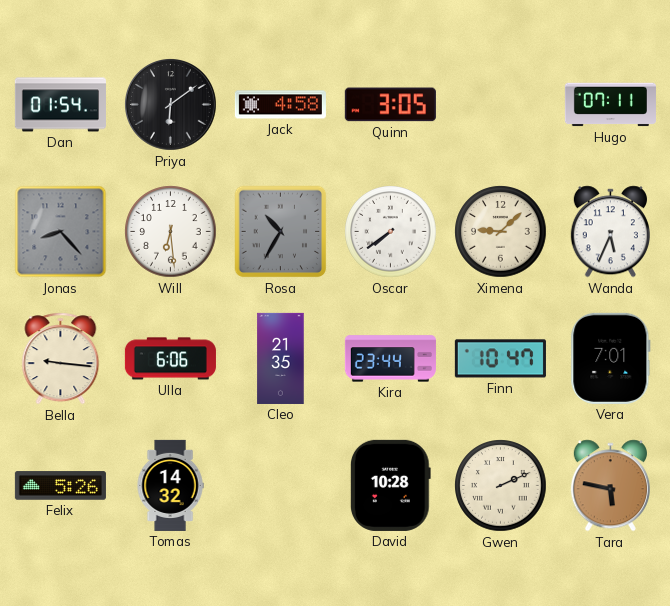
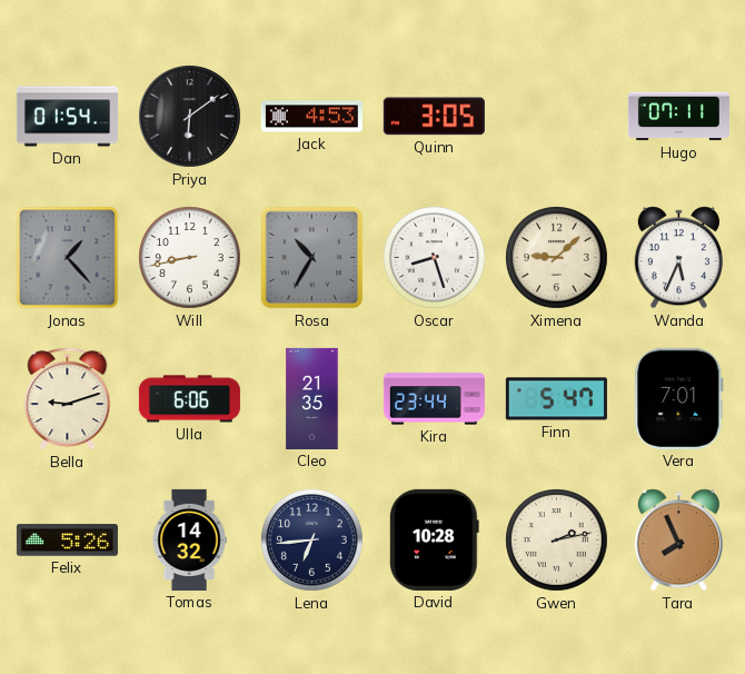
Jack: 4:58 -> 4:53
Jonas: 8:23 -> 1:23
Will: 6:29 -> 8:43
Oscar: 7:39 -> 8:27
Bella: 9:16 -> 9:12
Finn: 10:47 -> 5:47
Lena: none -> 6:44
Gwen: 2:11 -> 2:13
Tara: 5:47 -> 7:56
